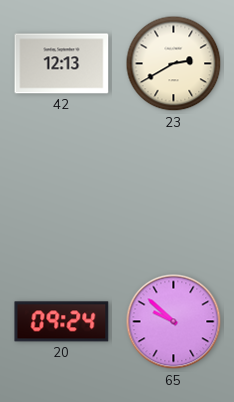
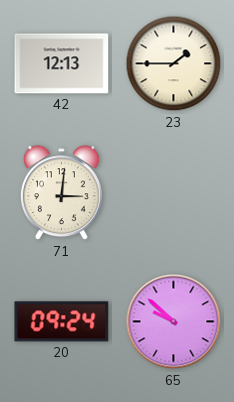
23: 2:40 -> 1:45
71: none -> 3:01
